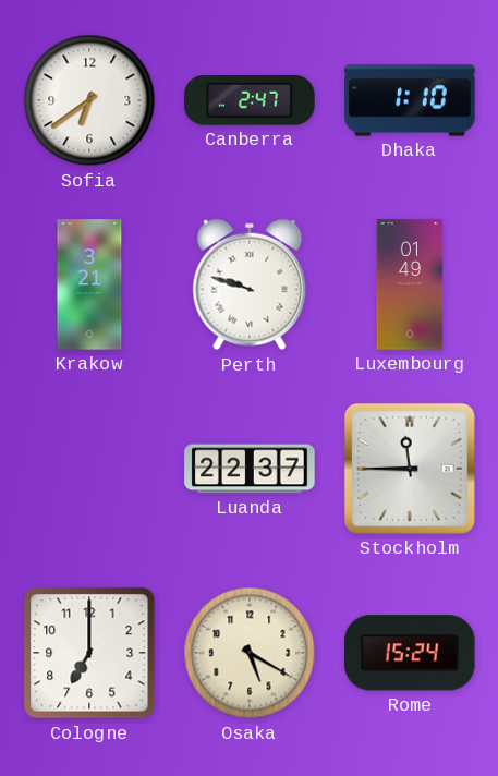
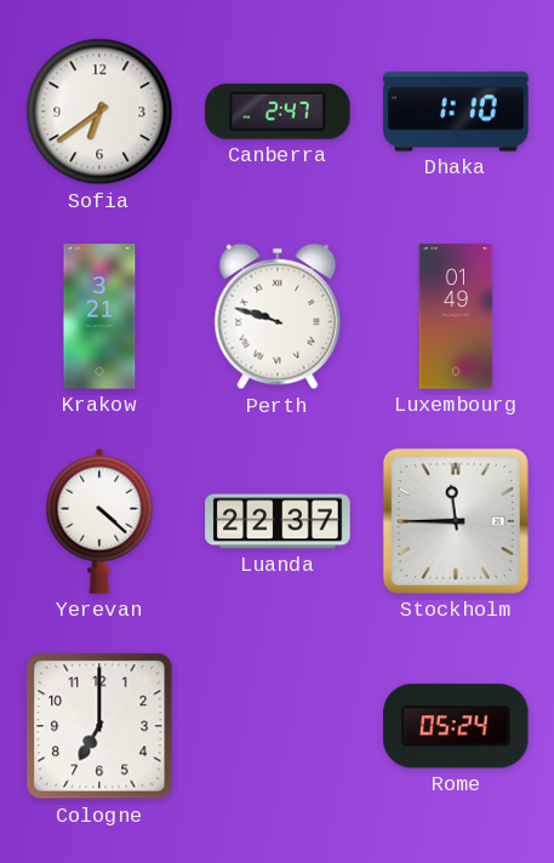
Yerevan: none -> 4:22
Osaka: 5:20 -> none
Rome: 15:24 -> 05:24
